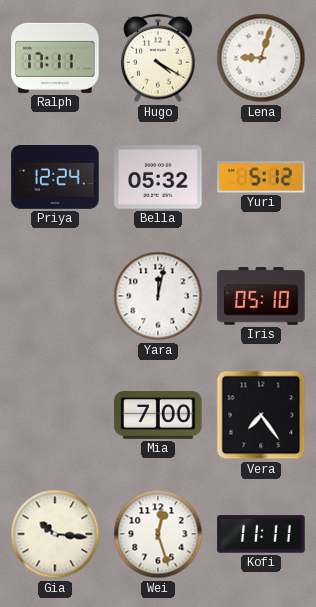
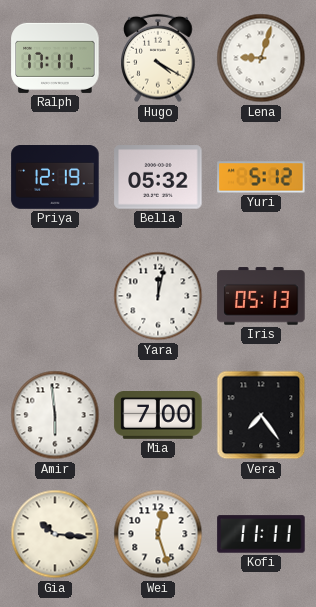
Priya: 12:24 -> 12:19
Iris: 05:10 -> 05:13
Amir: none -> 5:59
